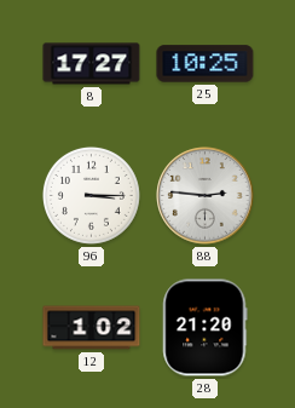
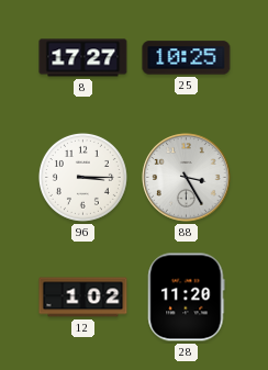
88: 2:46 -> 3:25
28: 21:20 -> 11:20
